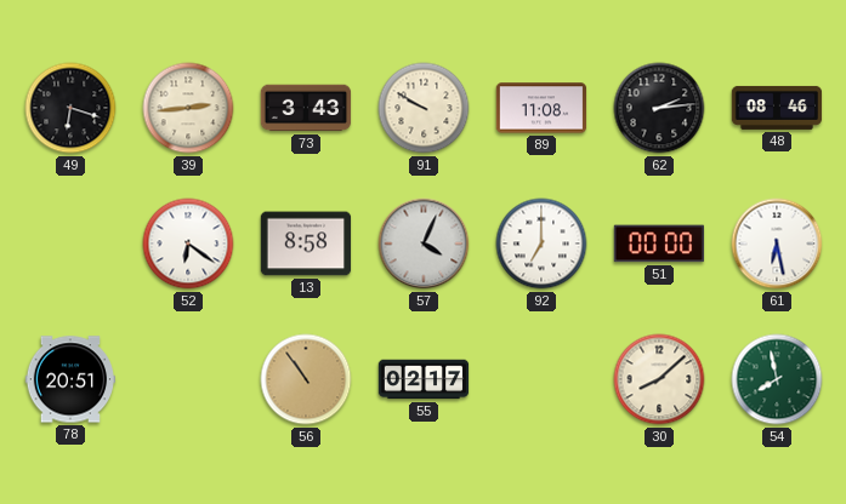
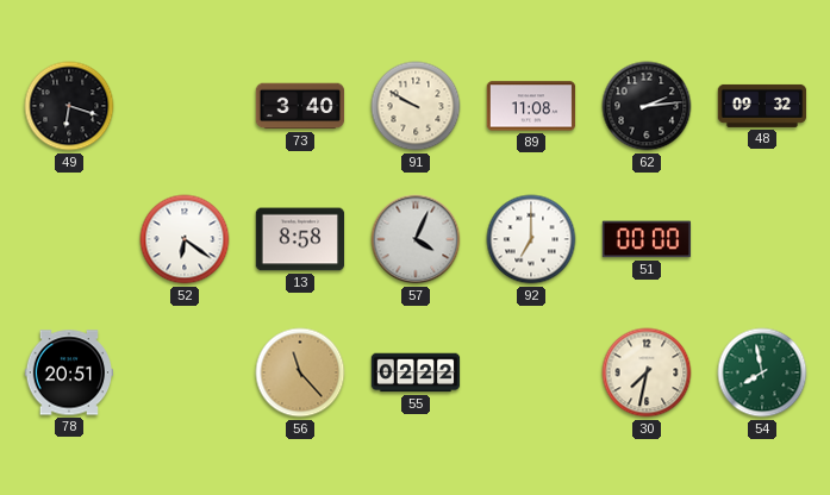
39: 2:44 -> none
73: 3:43 -> 3:40
48: 08:46 -> 09:32
61: 6:28 -> none
56: 10:54 -> 11:23
55: 02:17 -> 02:22
30: 8:08 -> 7:32
